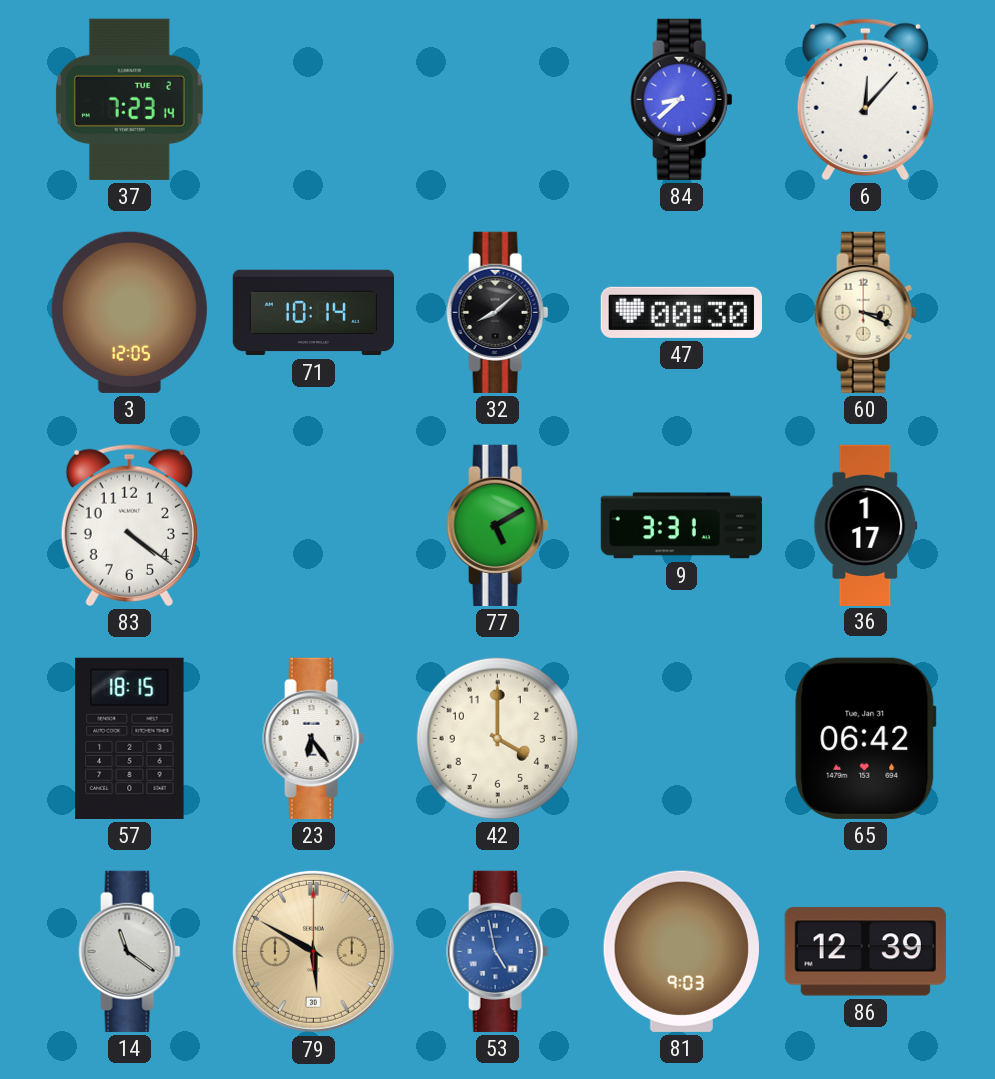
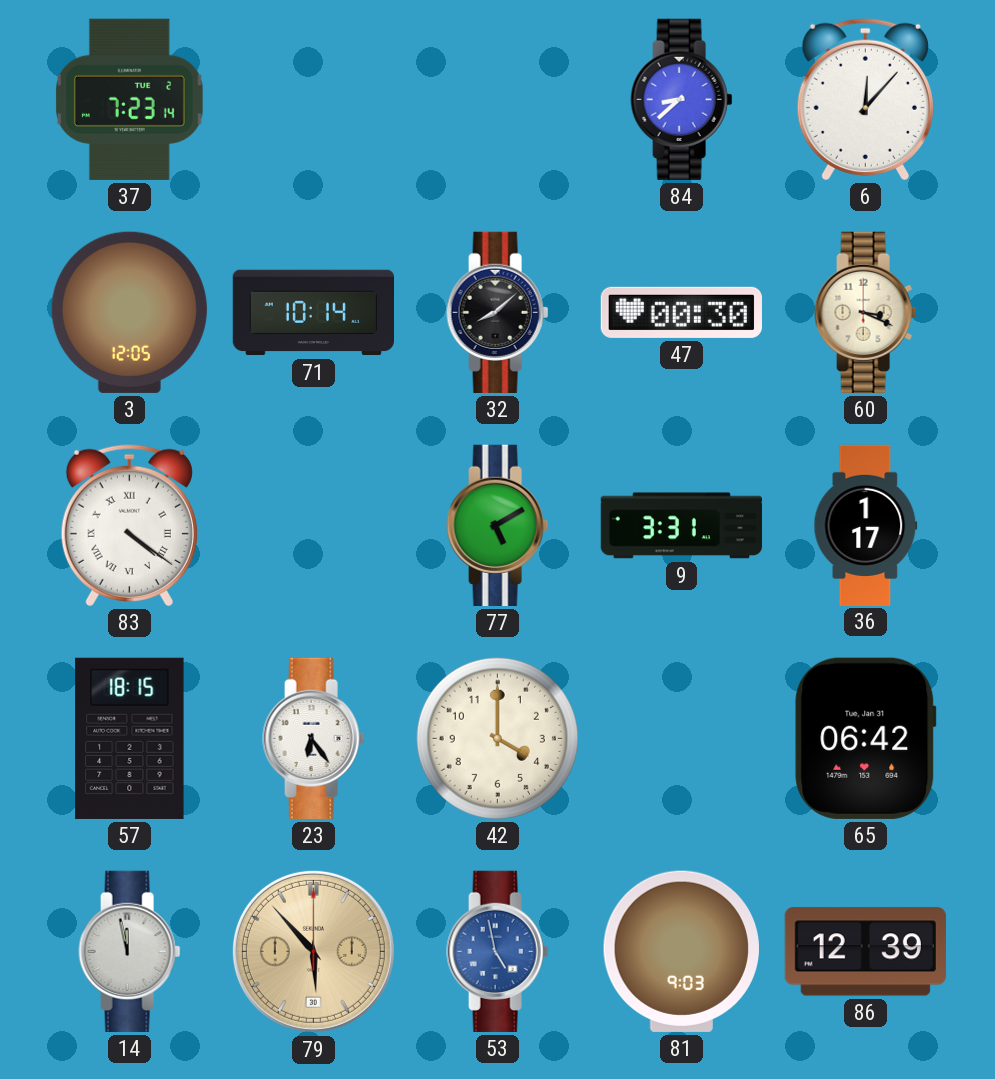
83 numerals: Arabic -> Roman
14: 11:21 -> 11:58
79: 5:50 -> 5:53
